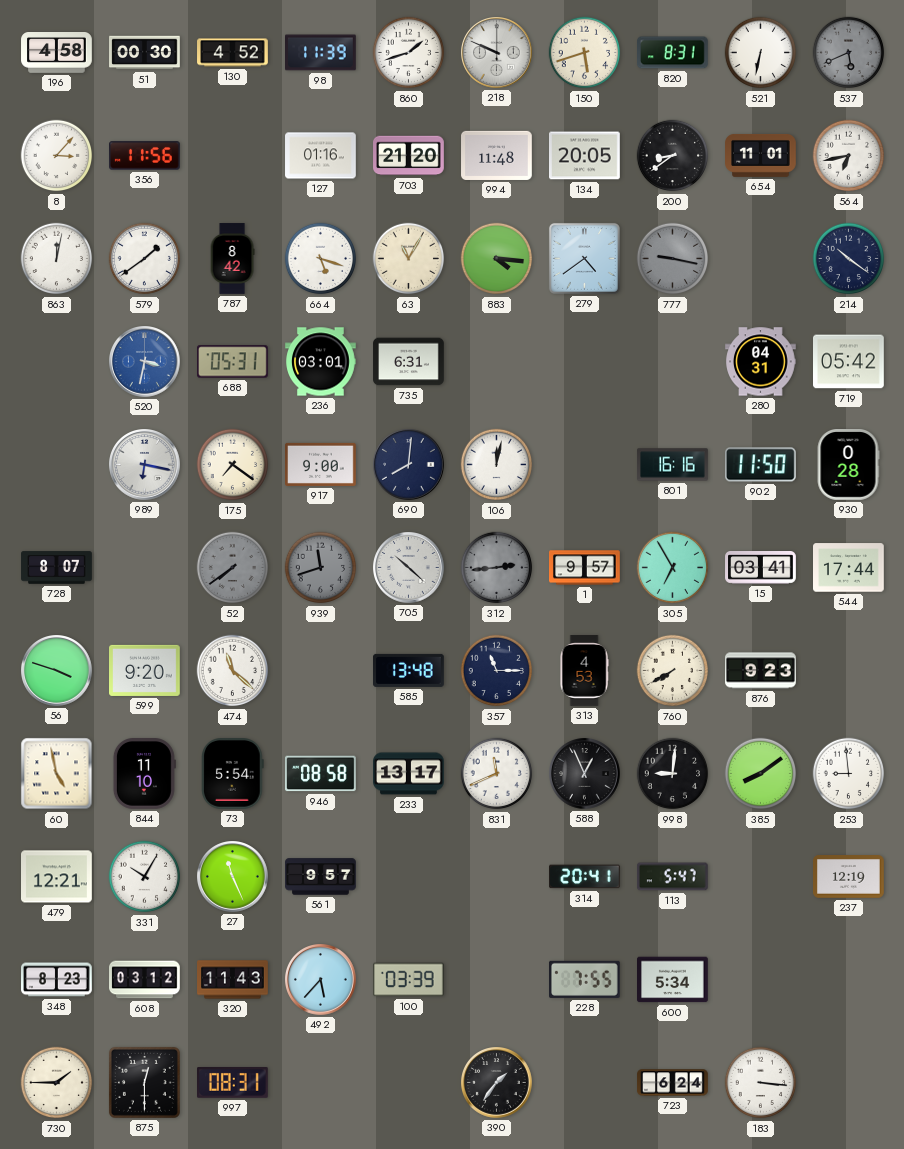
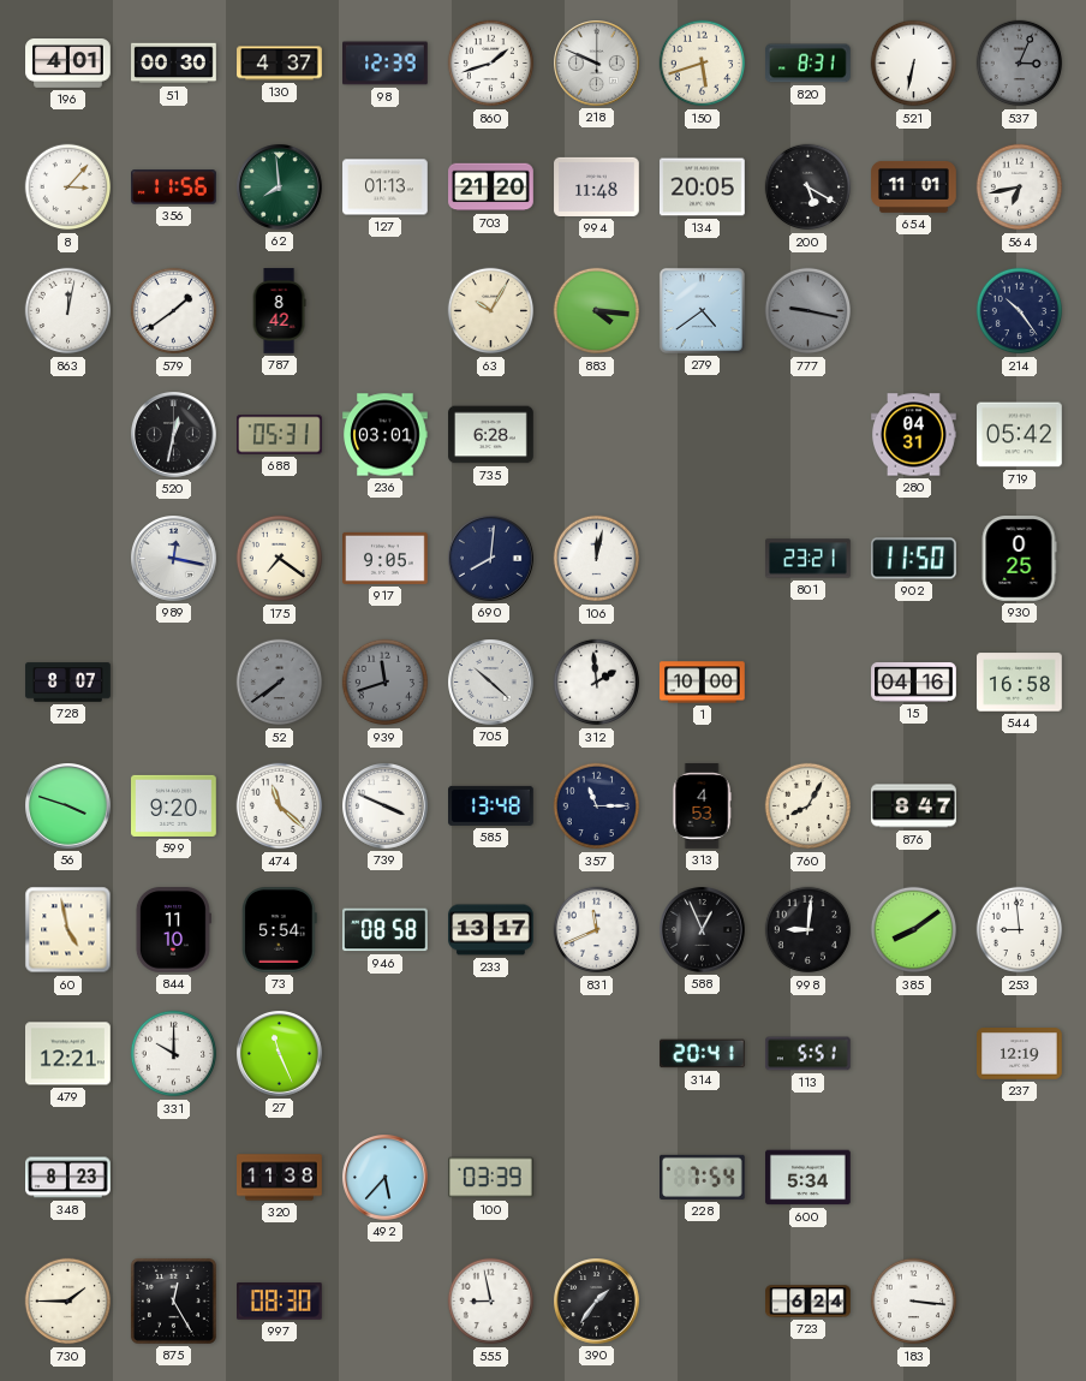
196: 4:58 -> 4:01
130: 4:52 -> 4:37
98: 11:39 -> 12:39
537: 5:41 -> 3:04
62: none -> 7:59
127: 01:16 -> 01:13
200: 8:39 -> 5:20
664: 5:18 -> none
63: 11:05 -> 10:05
214: 10:21 -> 10:24
520: 3:32 -> 12:32
520 dial: blue -> black
735: 6:31 -> 6:28
989: 6:17 -> 12:17
917: 9:00 -> 9:05
801: 16:16 -> 23:21
930: 0:28 -> 0:25
312: 2:44 -> 1:59
312 dial: grey -> white
1: 9:57 -> 10:00
305: 6:55 -> none
15: 03:41 -> 04:16
544: 17:44 -> 16:58
739: none -> 3:49
760: 7:40 -> 8:05
876: 9:23 -> 8:47
331: 10:05 -> 10:00
561: 9:57 -> none
113: 5:47 -> 5:51
608: 03:12 -> none
320: 11:43 -> 11:38
228: 7:55 -> 7:54
875: 12:30 -> 12:25
997: 08:31 -> 08:30
555: none -> 8:58
